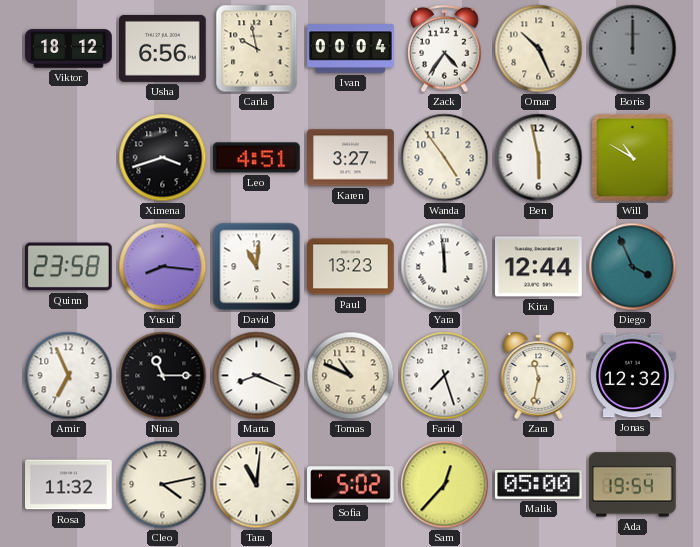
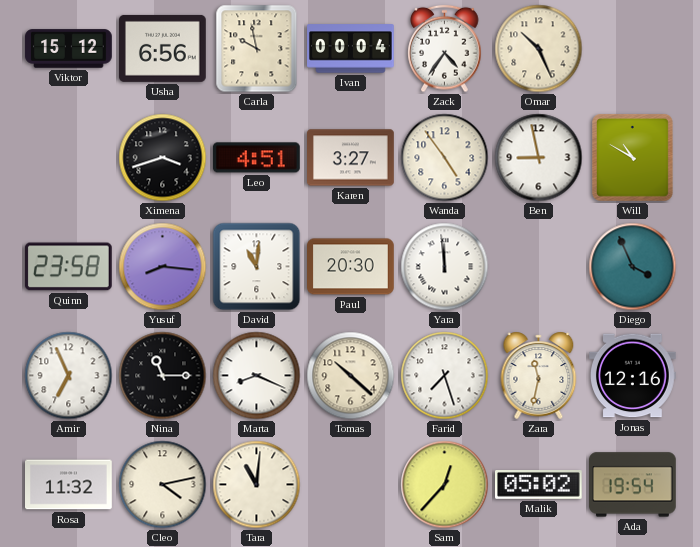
Viktor: 18:12 -> 15:12
Boris: 12:00 -> none
Ben: 5:58 -> 8:58
Paul: 13:23 -> 20:30
Kira: 12:44 -> none
Tomas: 10:49 -> 10:22
Jonas: 12:32 -> 12:16
Sofia: 5:02 -> none
Malik: 05:00 -> 05:02
